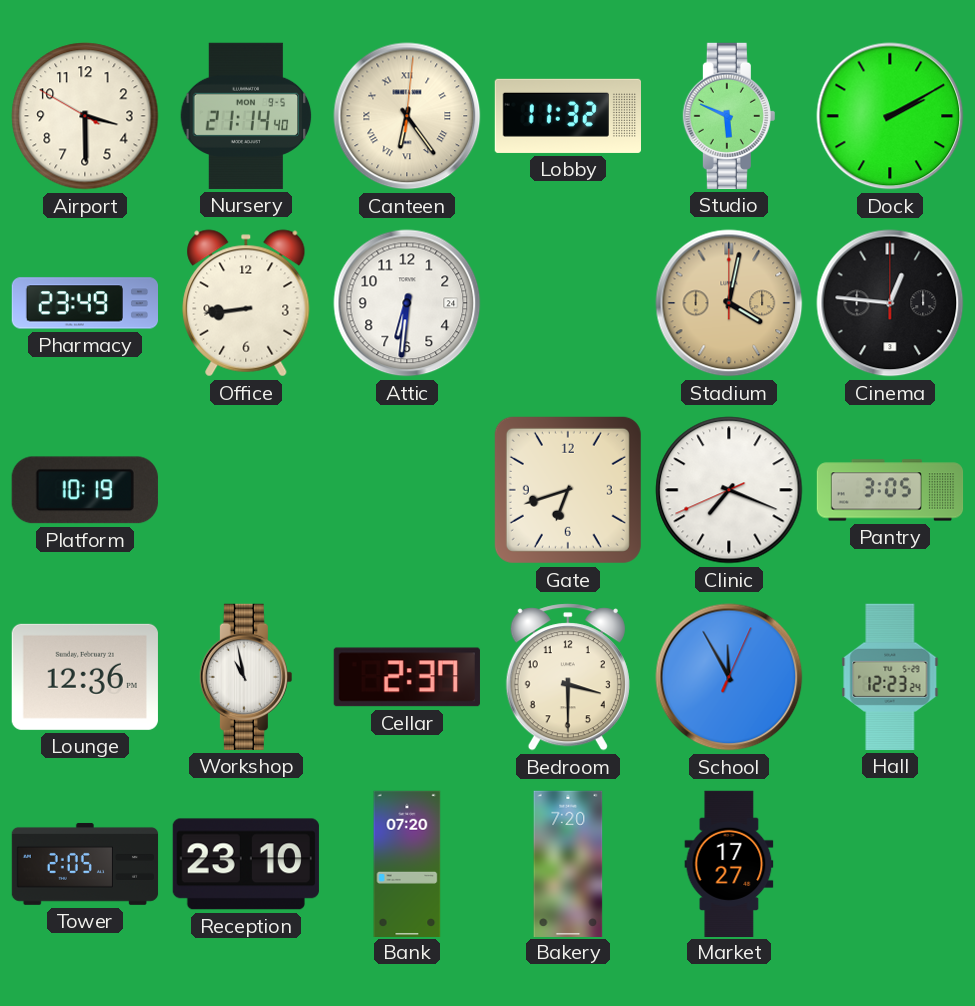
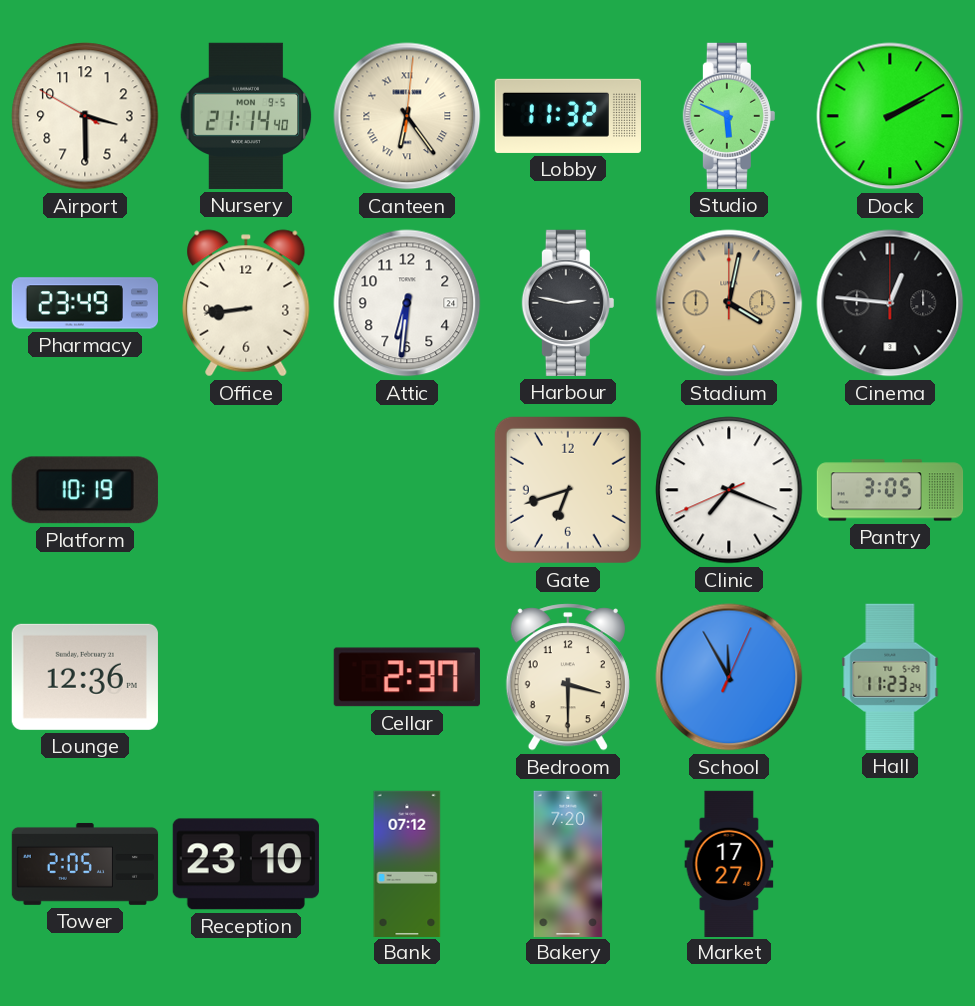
Harbour: none -> 2:47
Workshop: 10:58 -> none
Hall: 12:23 -> 11:23
Bank: 07:20 -> 07:12
